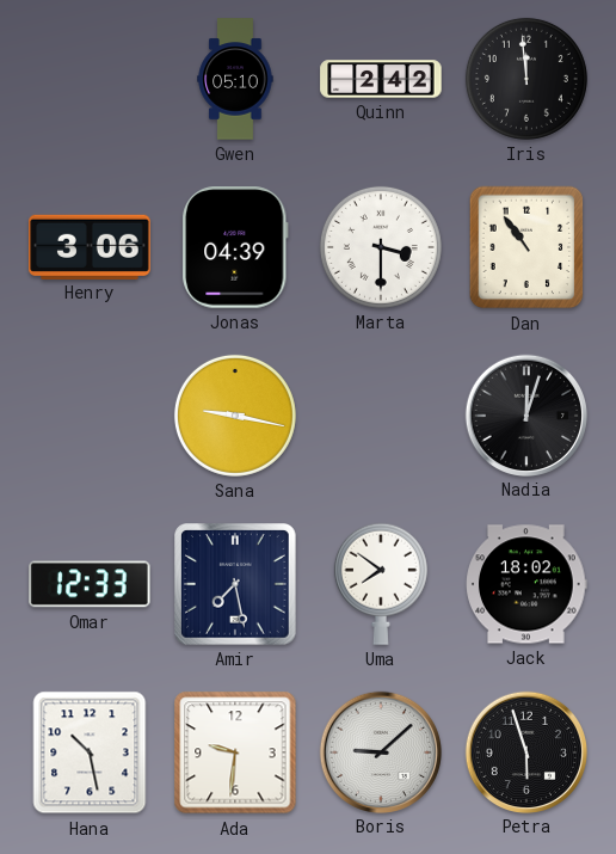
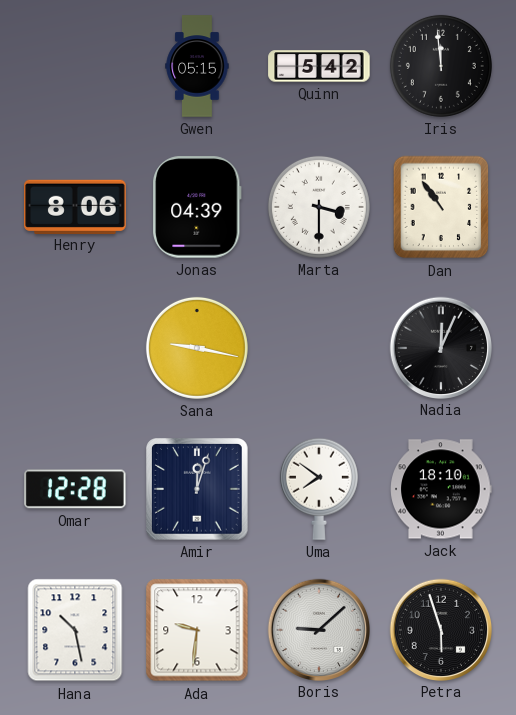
Gwen: 05:10 -> 05:15
Quinn: 2:42 -> 5:42
Henry: 3:06 -> 8:06
Nadia: 12:03 -> 12:04
Omar: 12:33 -> 12:28
Amir: 7:28 -> 12:03
Jack: 18:02 -> 18:10
